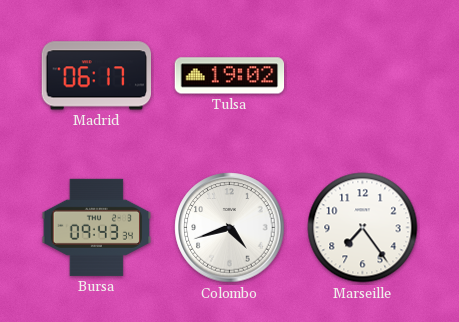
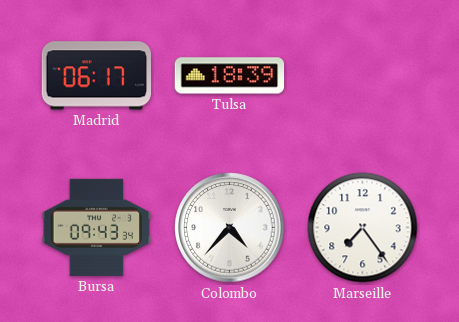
Tulsa: 19:02 -> 18:39
Colombo: 4:42 -> 4:37
